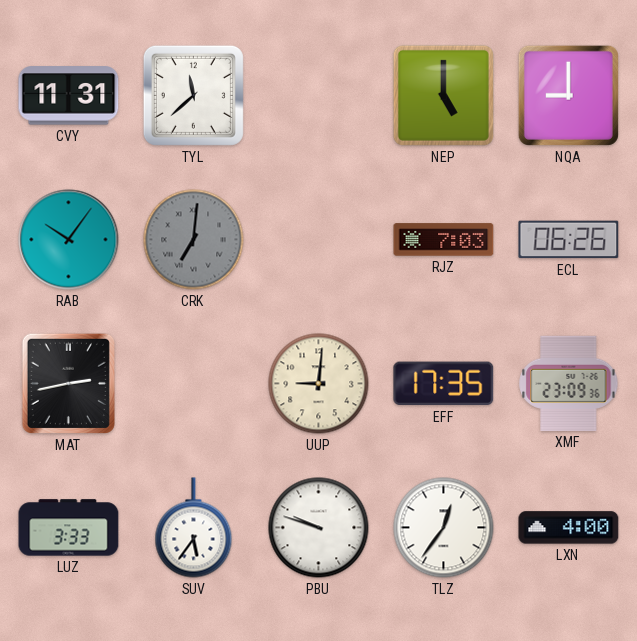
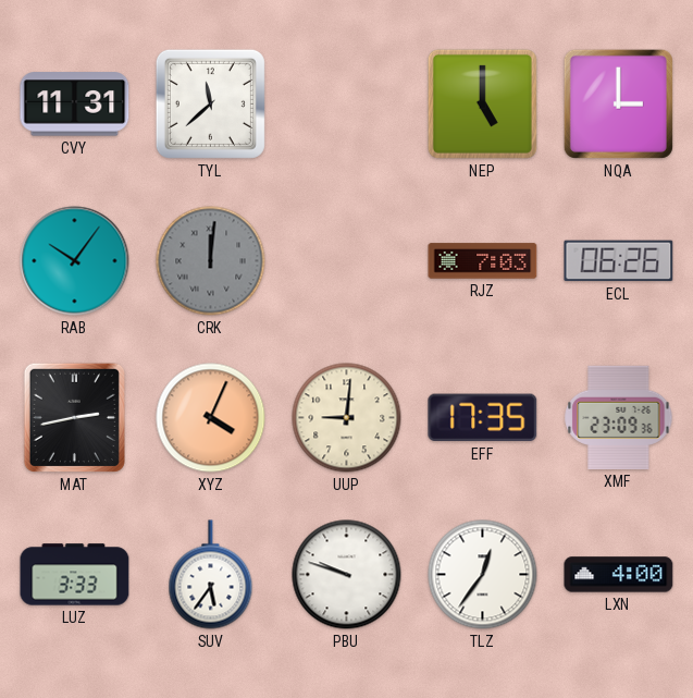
NQA: 9:00 -> 3:00
CRK: 7:01 -> 12:01
XYZ: none -> 4:04
